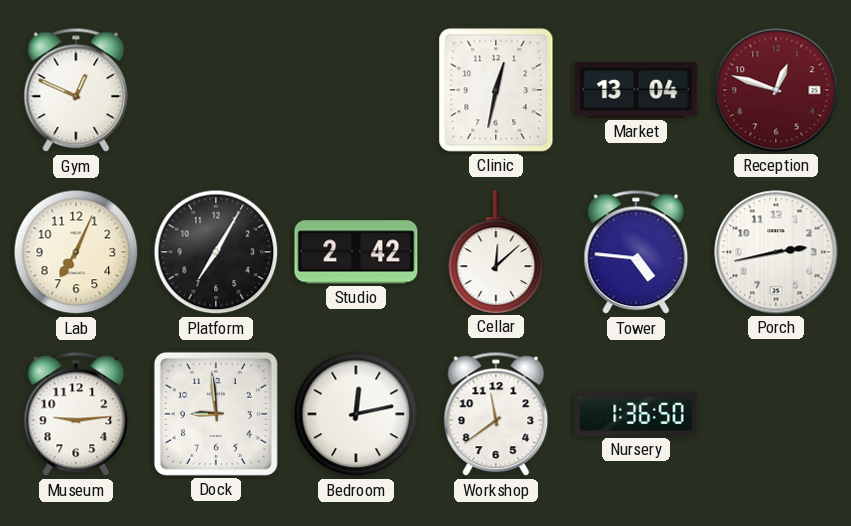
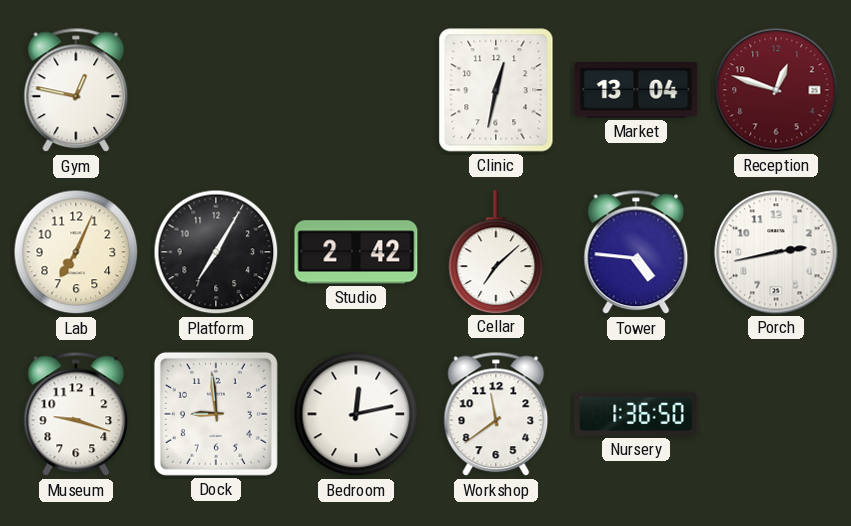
Gym: 12:49 -> 12:47
Cellar: 12:08 -> 7:08
Museum: 9:14 -> 9:18
